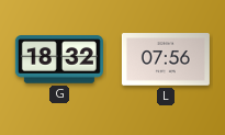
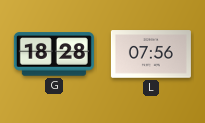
G: 18:32 -> 18:28
